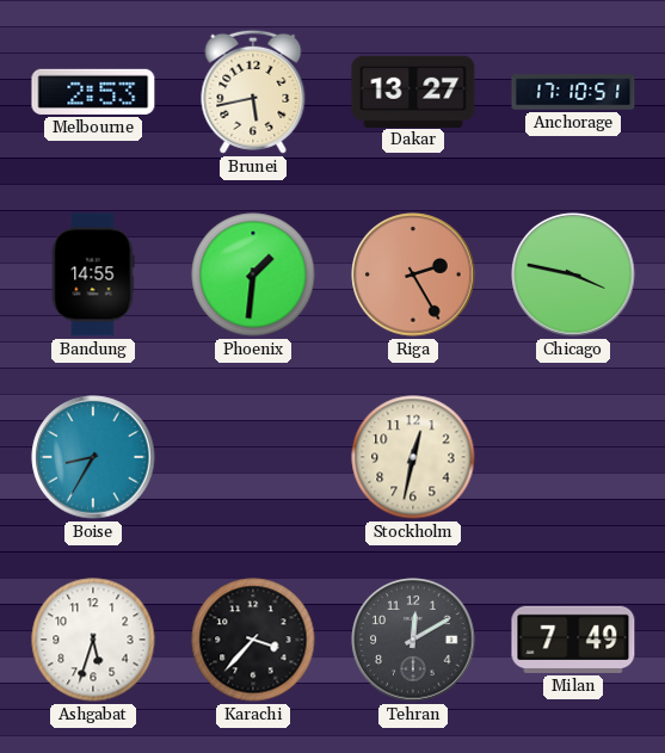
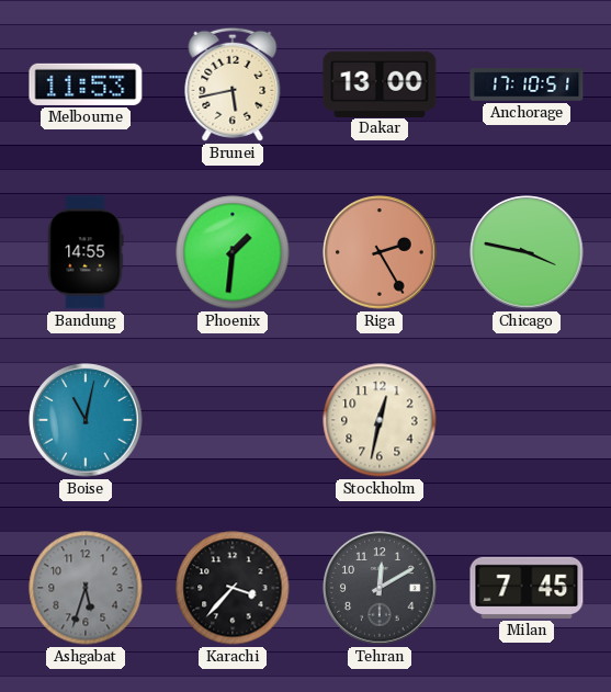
Melbourne: 2:53 -> 11:53
Dakar: 13:27 -> 13:00
Boise: 8:35 -> 11:02
Ashgabat dial: white -> grey
Milan: 7:49 -> 7:45
